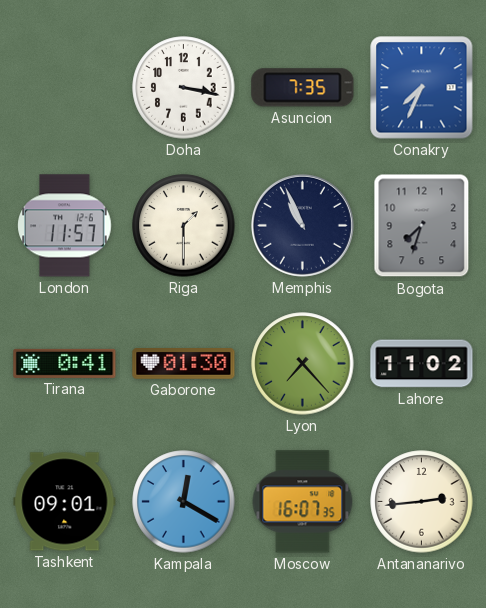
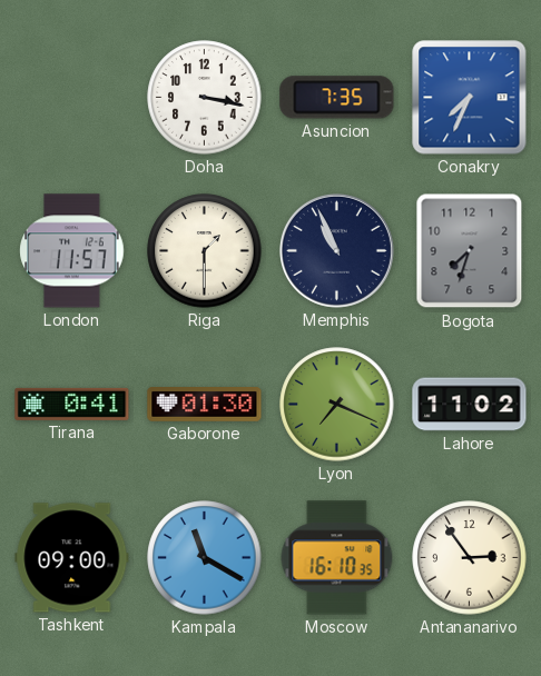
Lyon: 7:23 -> 7:19
Tashkent: 09:01 -> 09:00
Kampala: 12:20 -> 11:20
Moscow: 16:07 -> 16:10
Antananarivo: 2:44 -> 2:54
